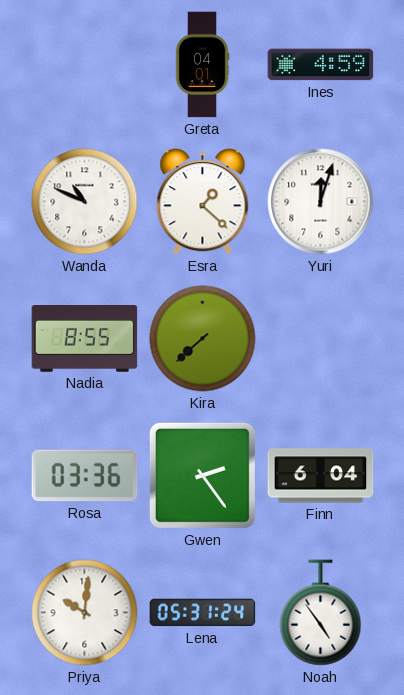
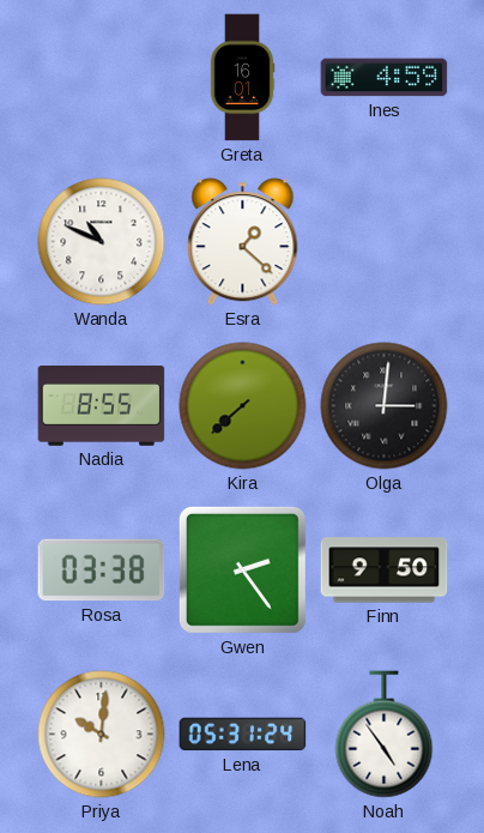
Greta: 04:01 -> 16:01
Yuri: 12:03 -> none
Olga: none -> 3:01
Rosa: 03:36 -> 03:38
Finn: 6:04 -> 9:50
